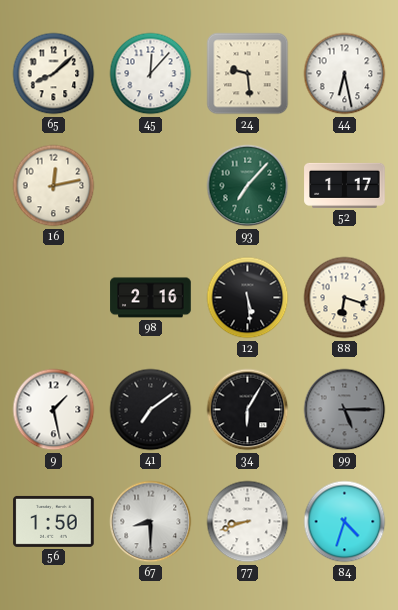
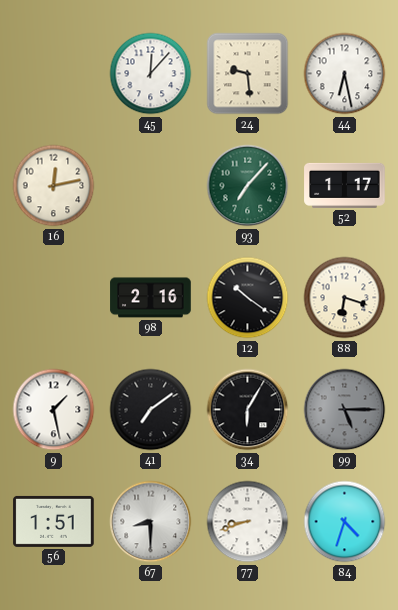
65: 8:08 -> none
12: 5:29 -> 10:21
56: 1:50 -> 1:51
